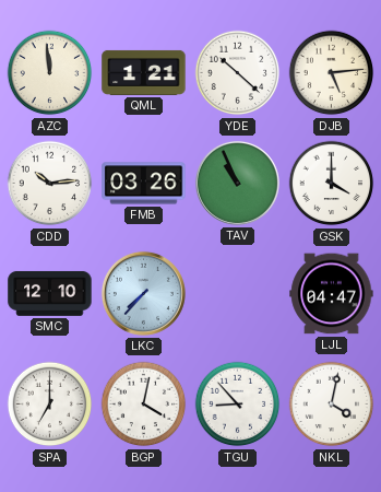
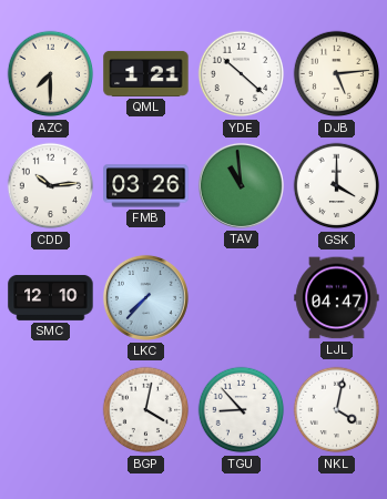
AZC: 11:59 -> 7:30
TAV: 10:56 -> 10:59
SPA: 7:00 -> none
